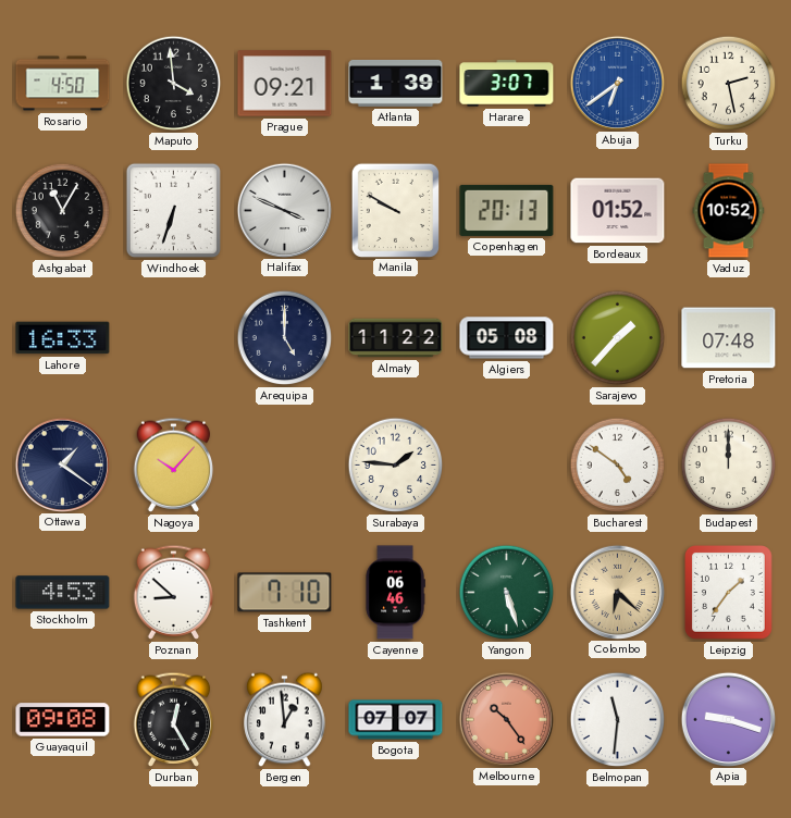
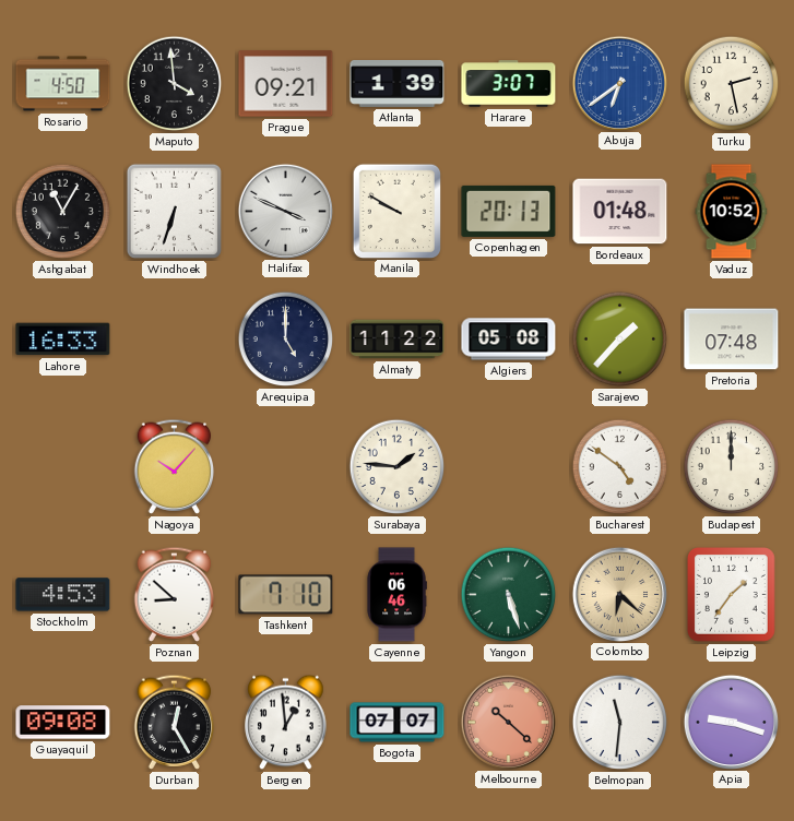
Bordeaux: 01:52 -> 01:48
Ottawa: 1:21 -> none
Melbourne: 10:24 -> 10:22
